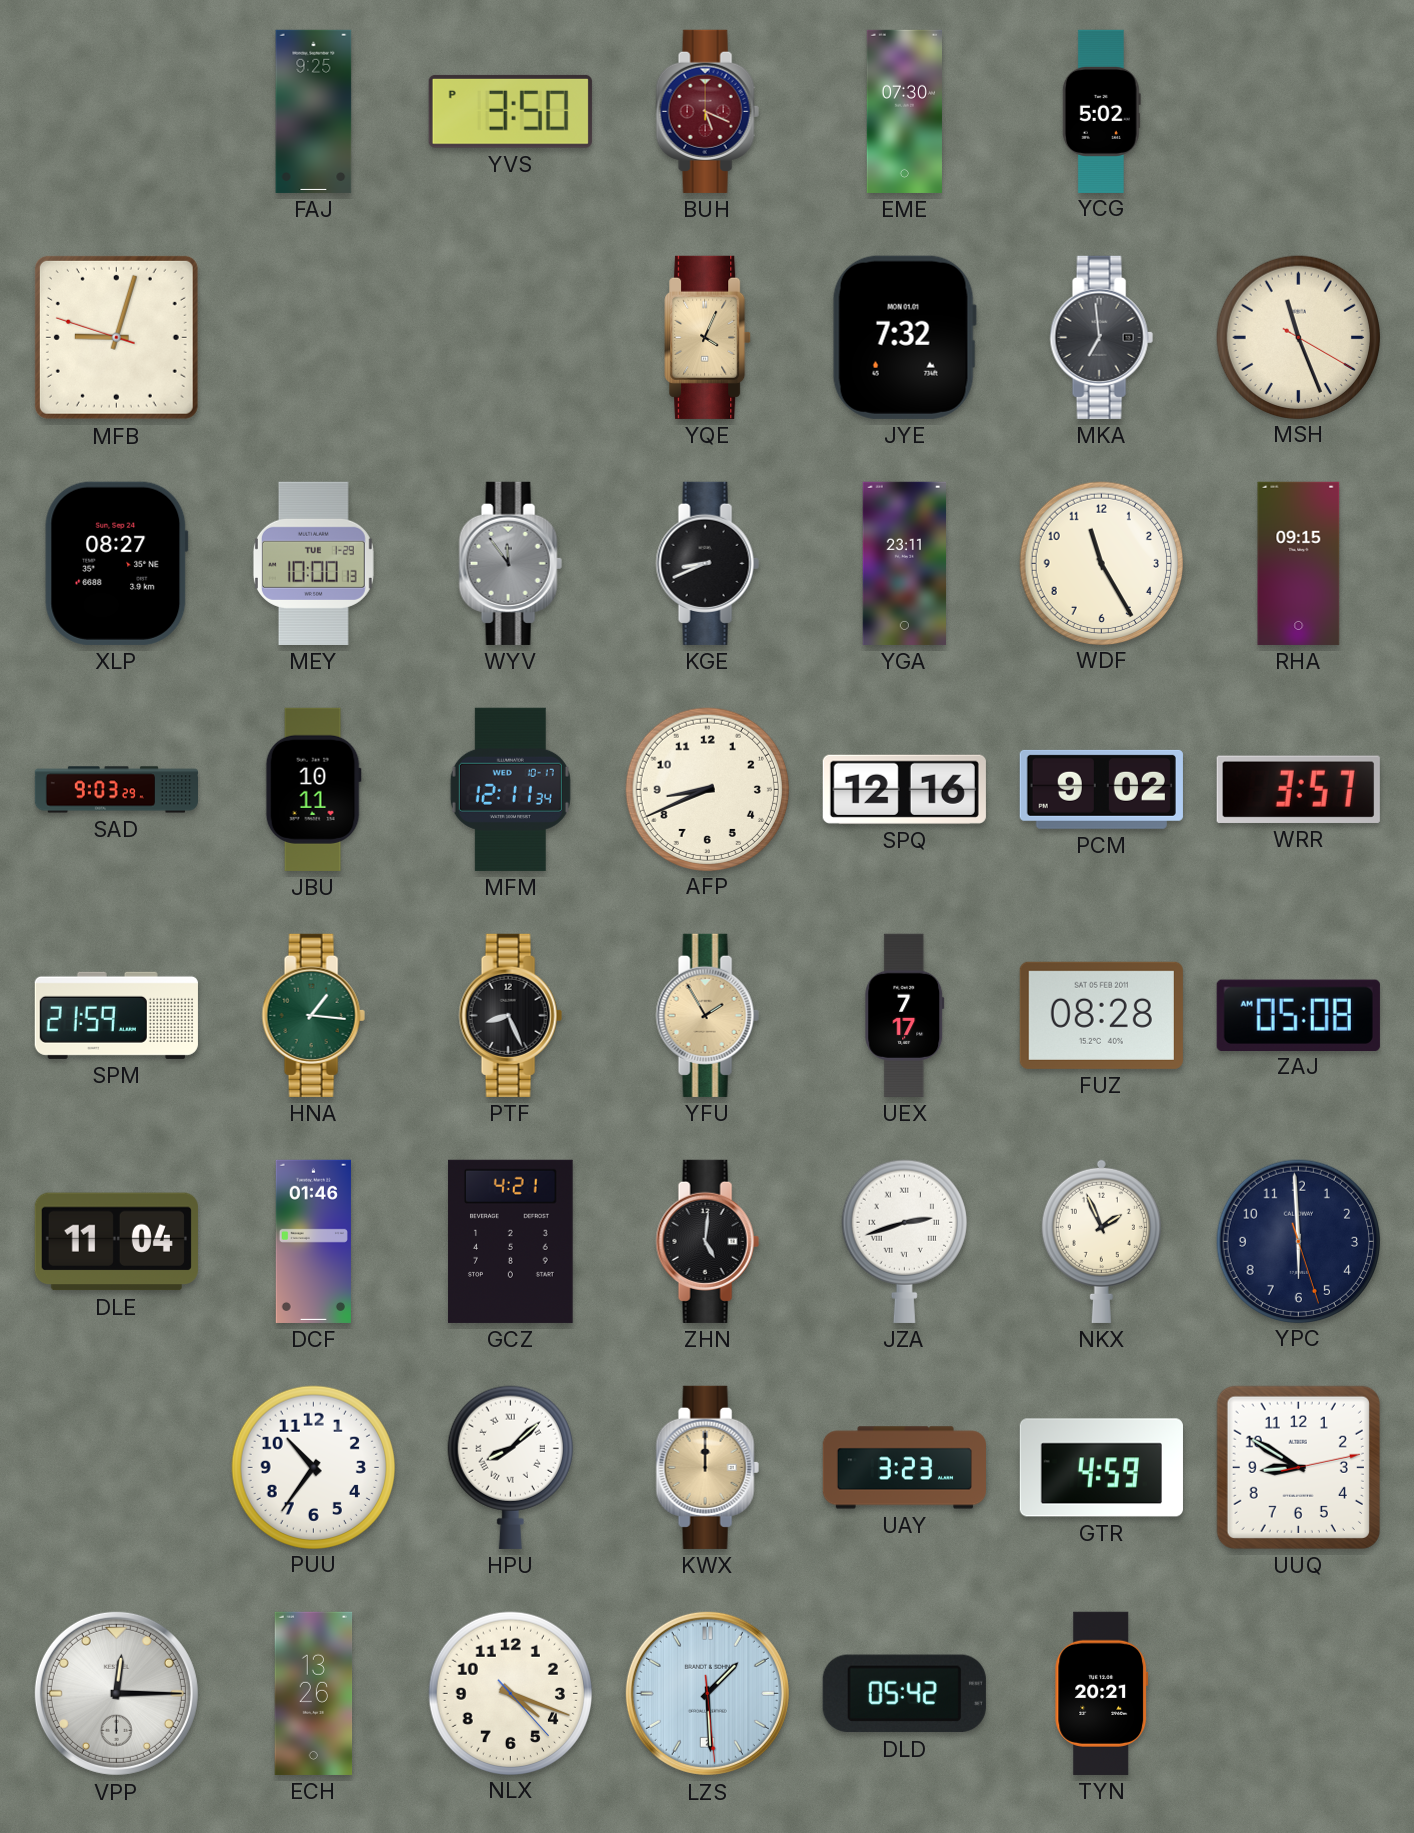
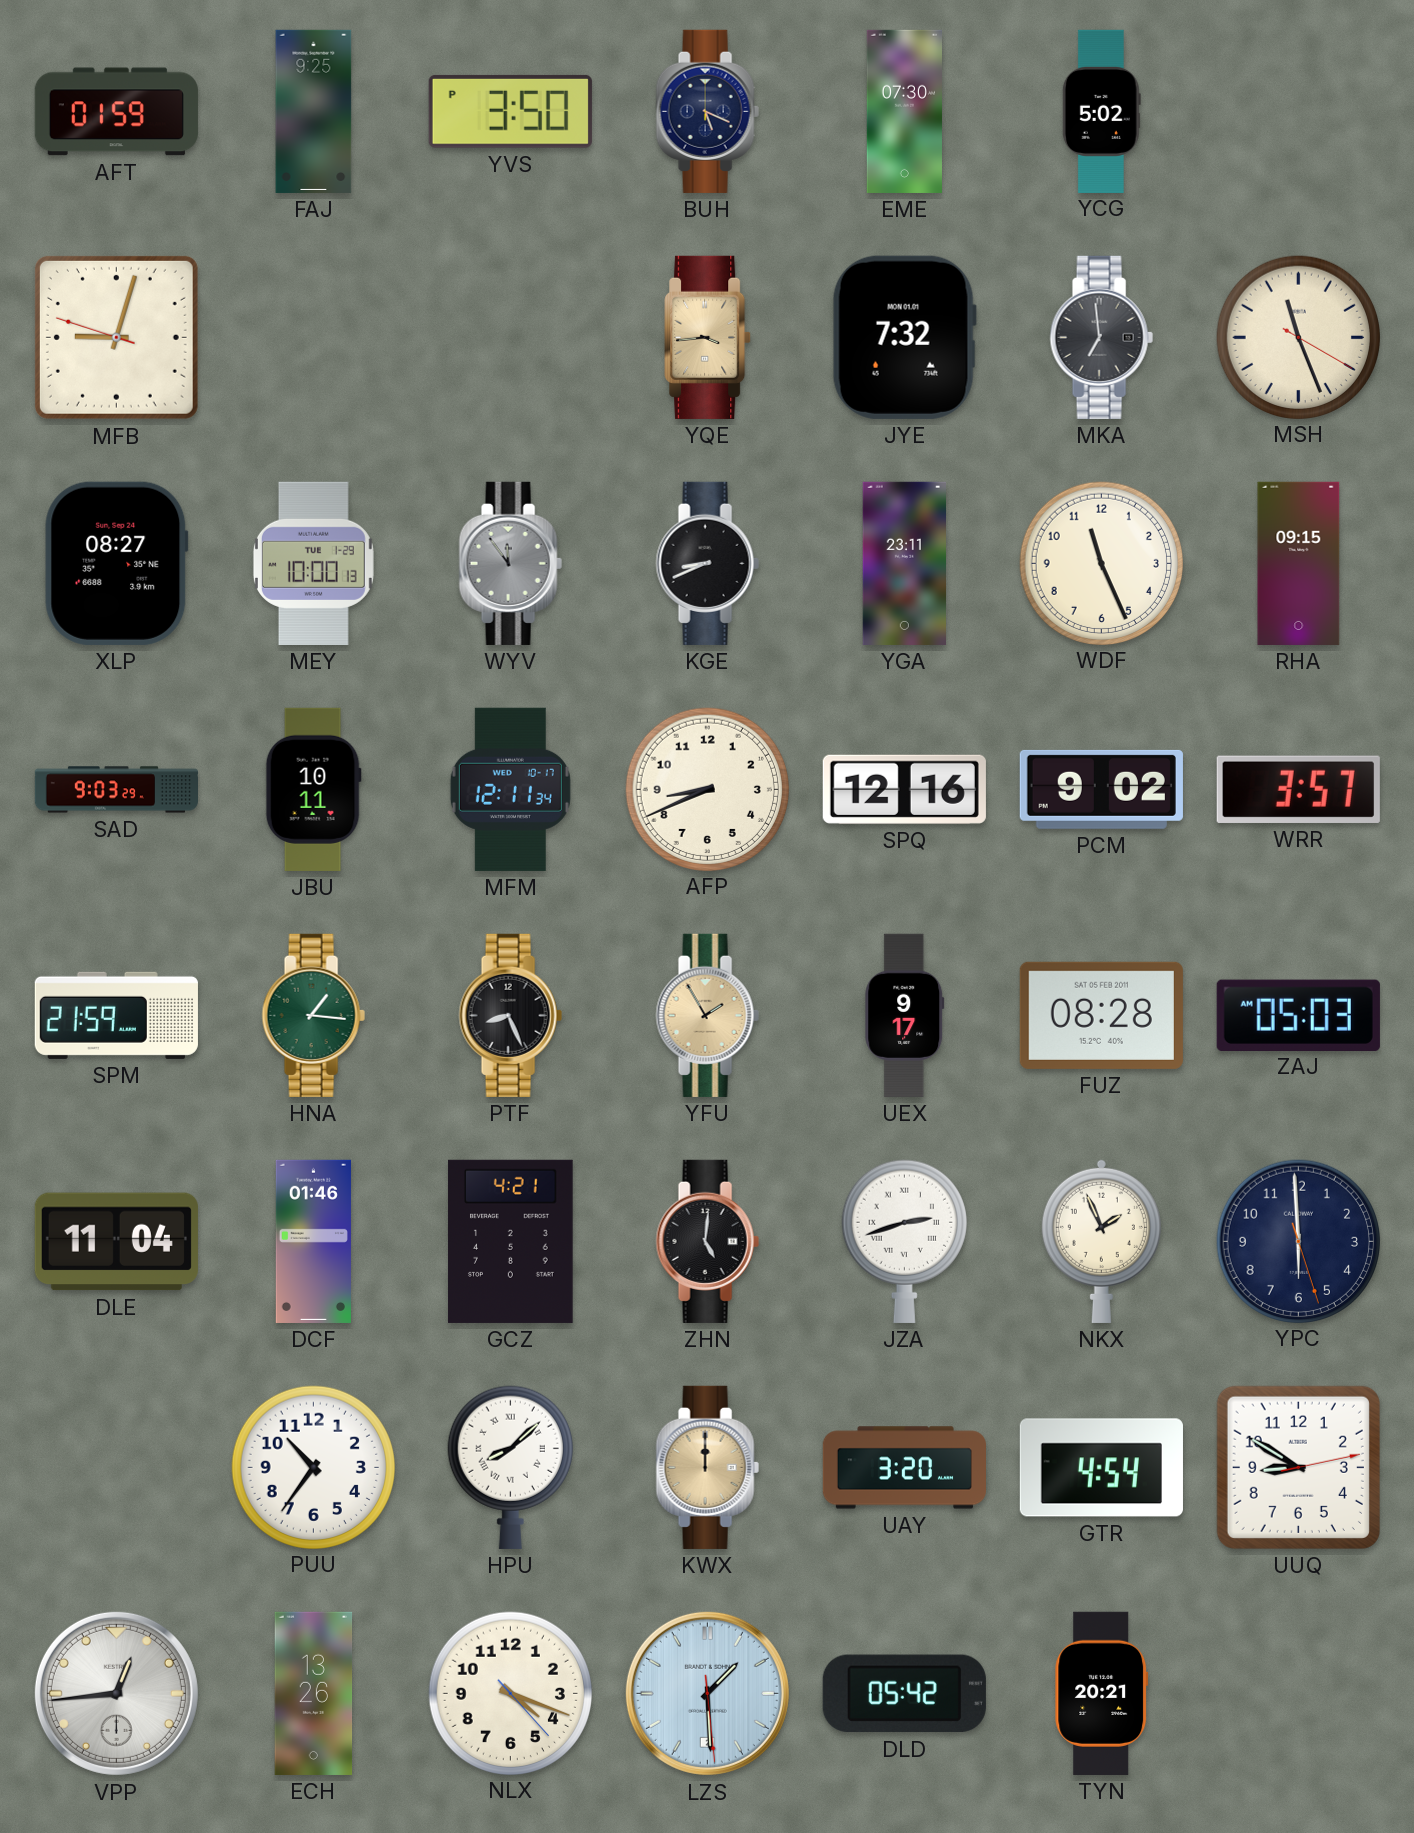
AFT: none -> 01:59
BUH dial: burgundy -> navy
YQE: 4:04 -> 3:44
WDF: 11:25 -> 11:26
UEX: 7:17 -> 9:17
ZAJ: 05:08 -> 05:03
UAY: 3:23 -> 3:20
GTR: 4:59 -> 4:54
VPP: 12:15 -> 12:44
